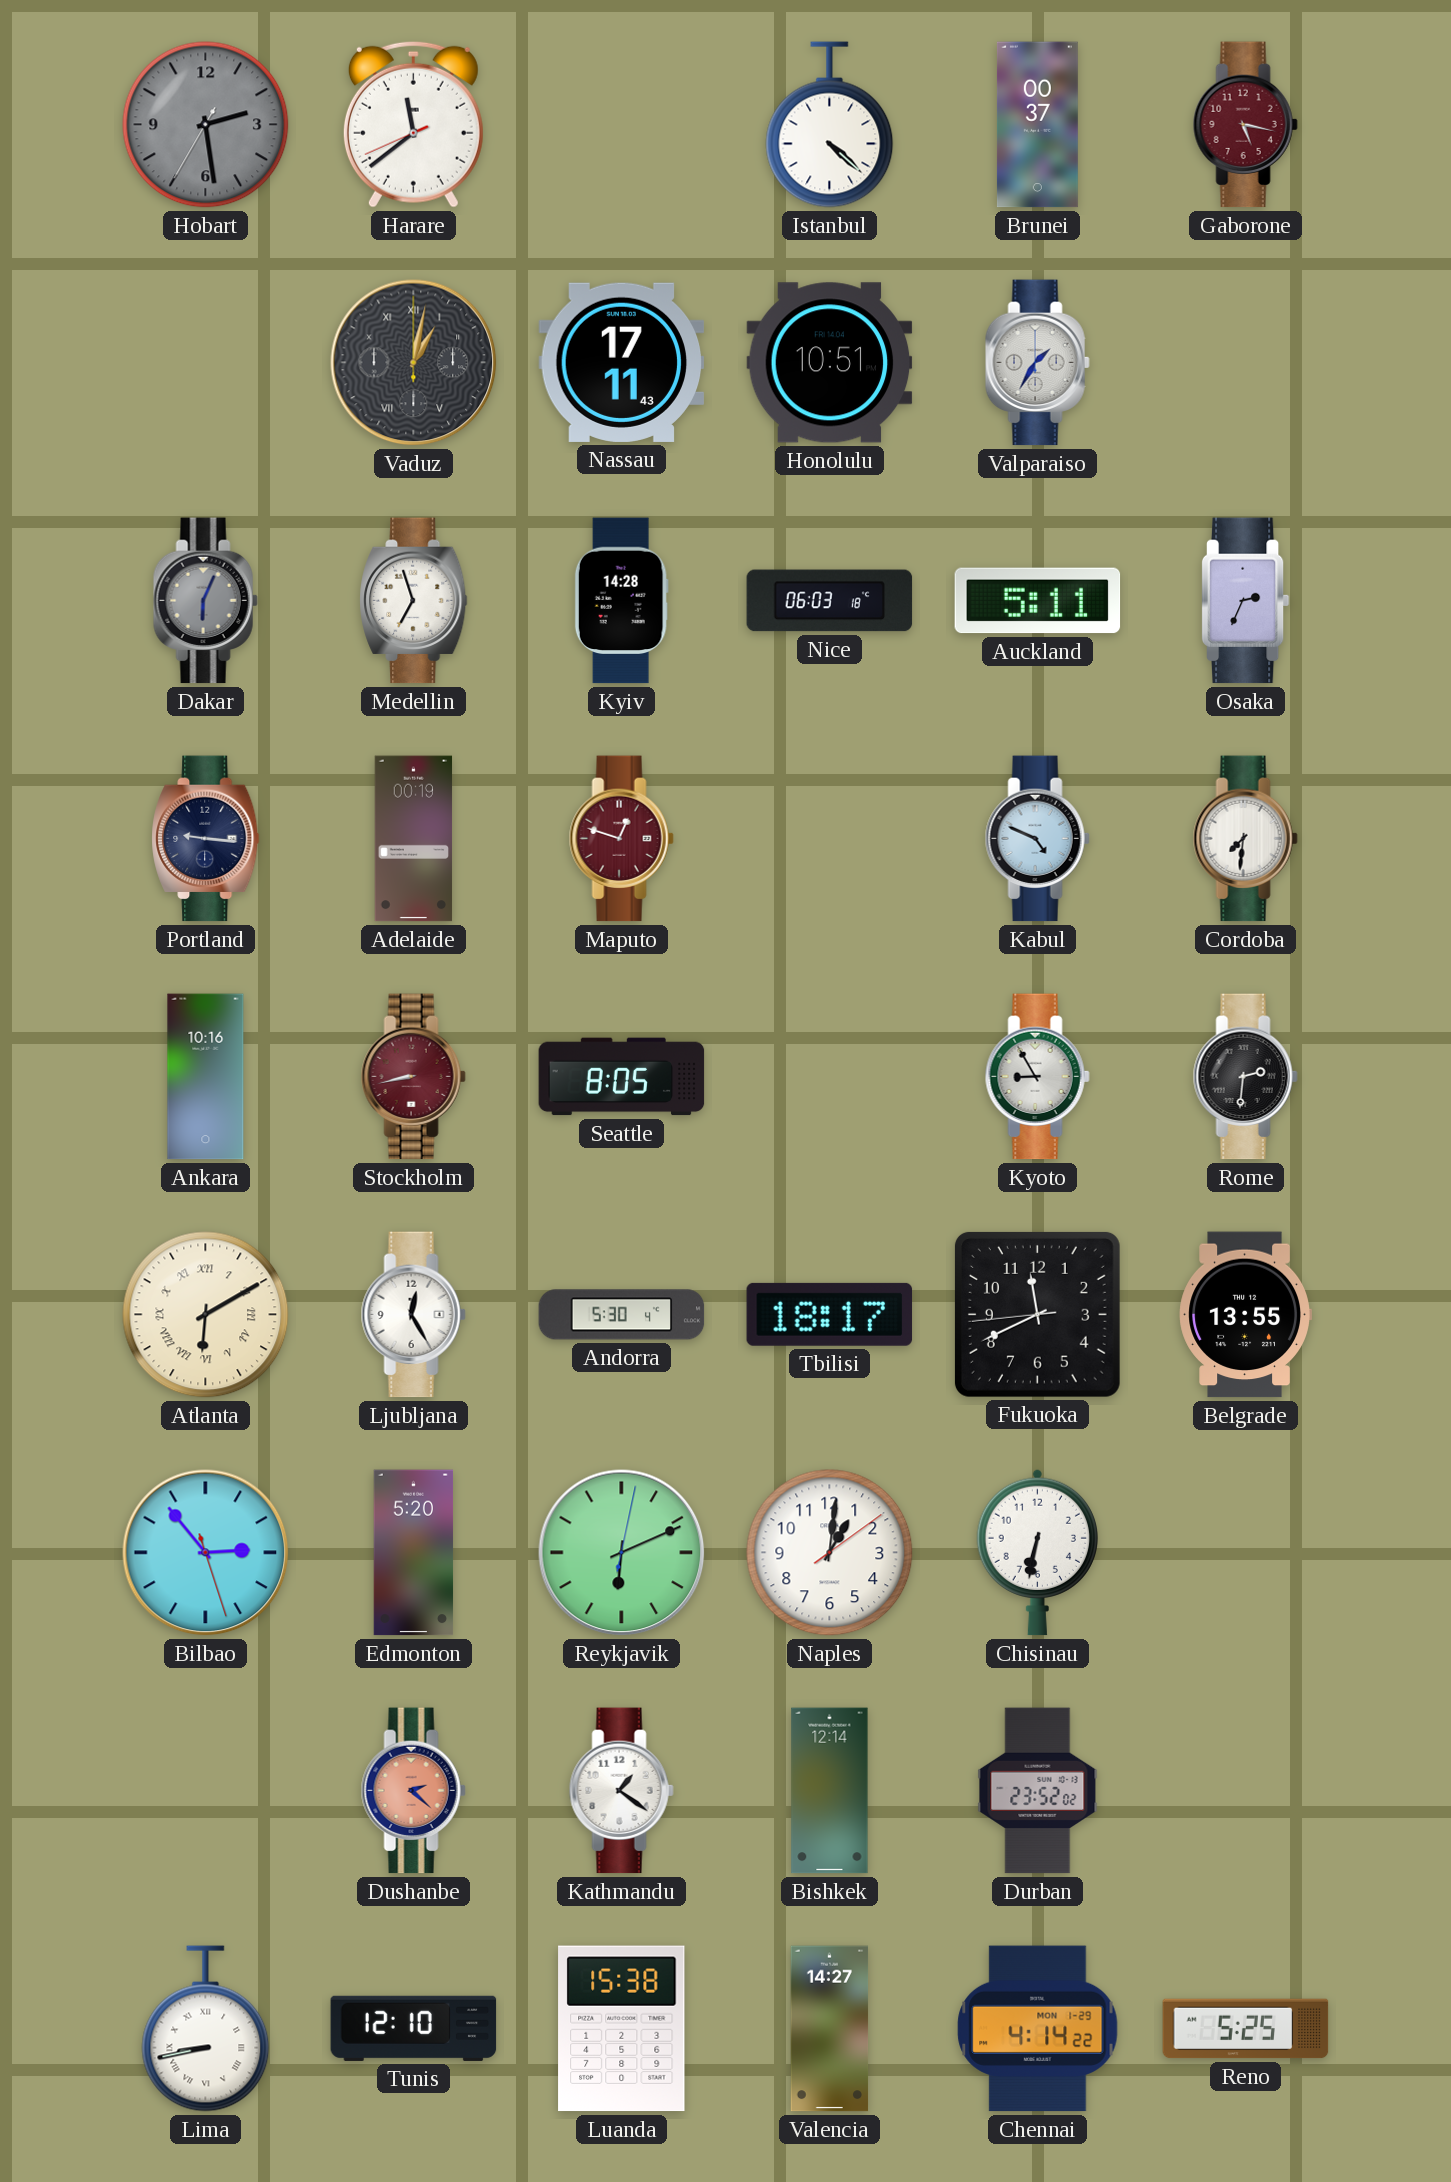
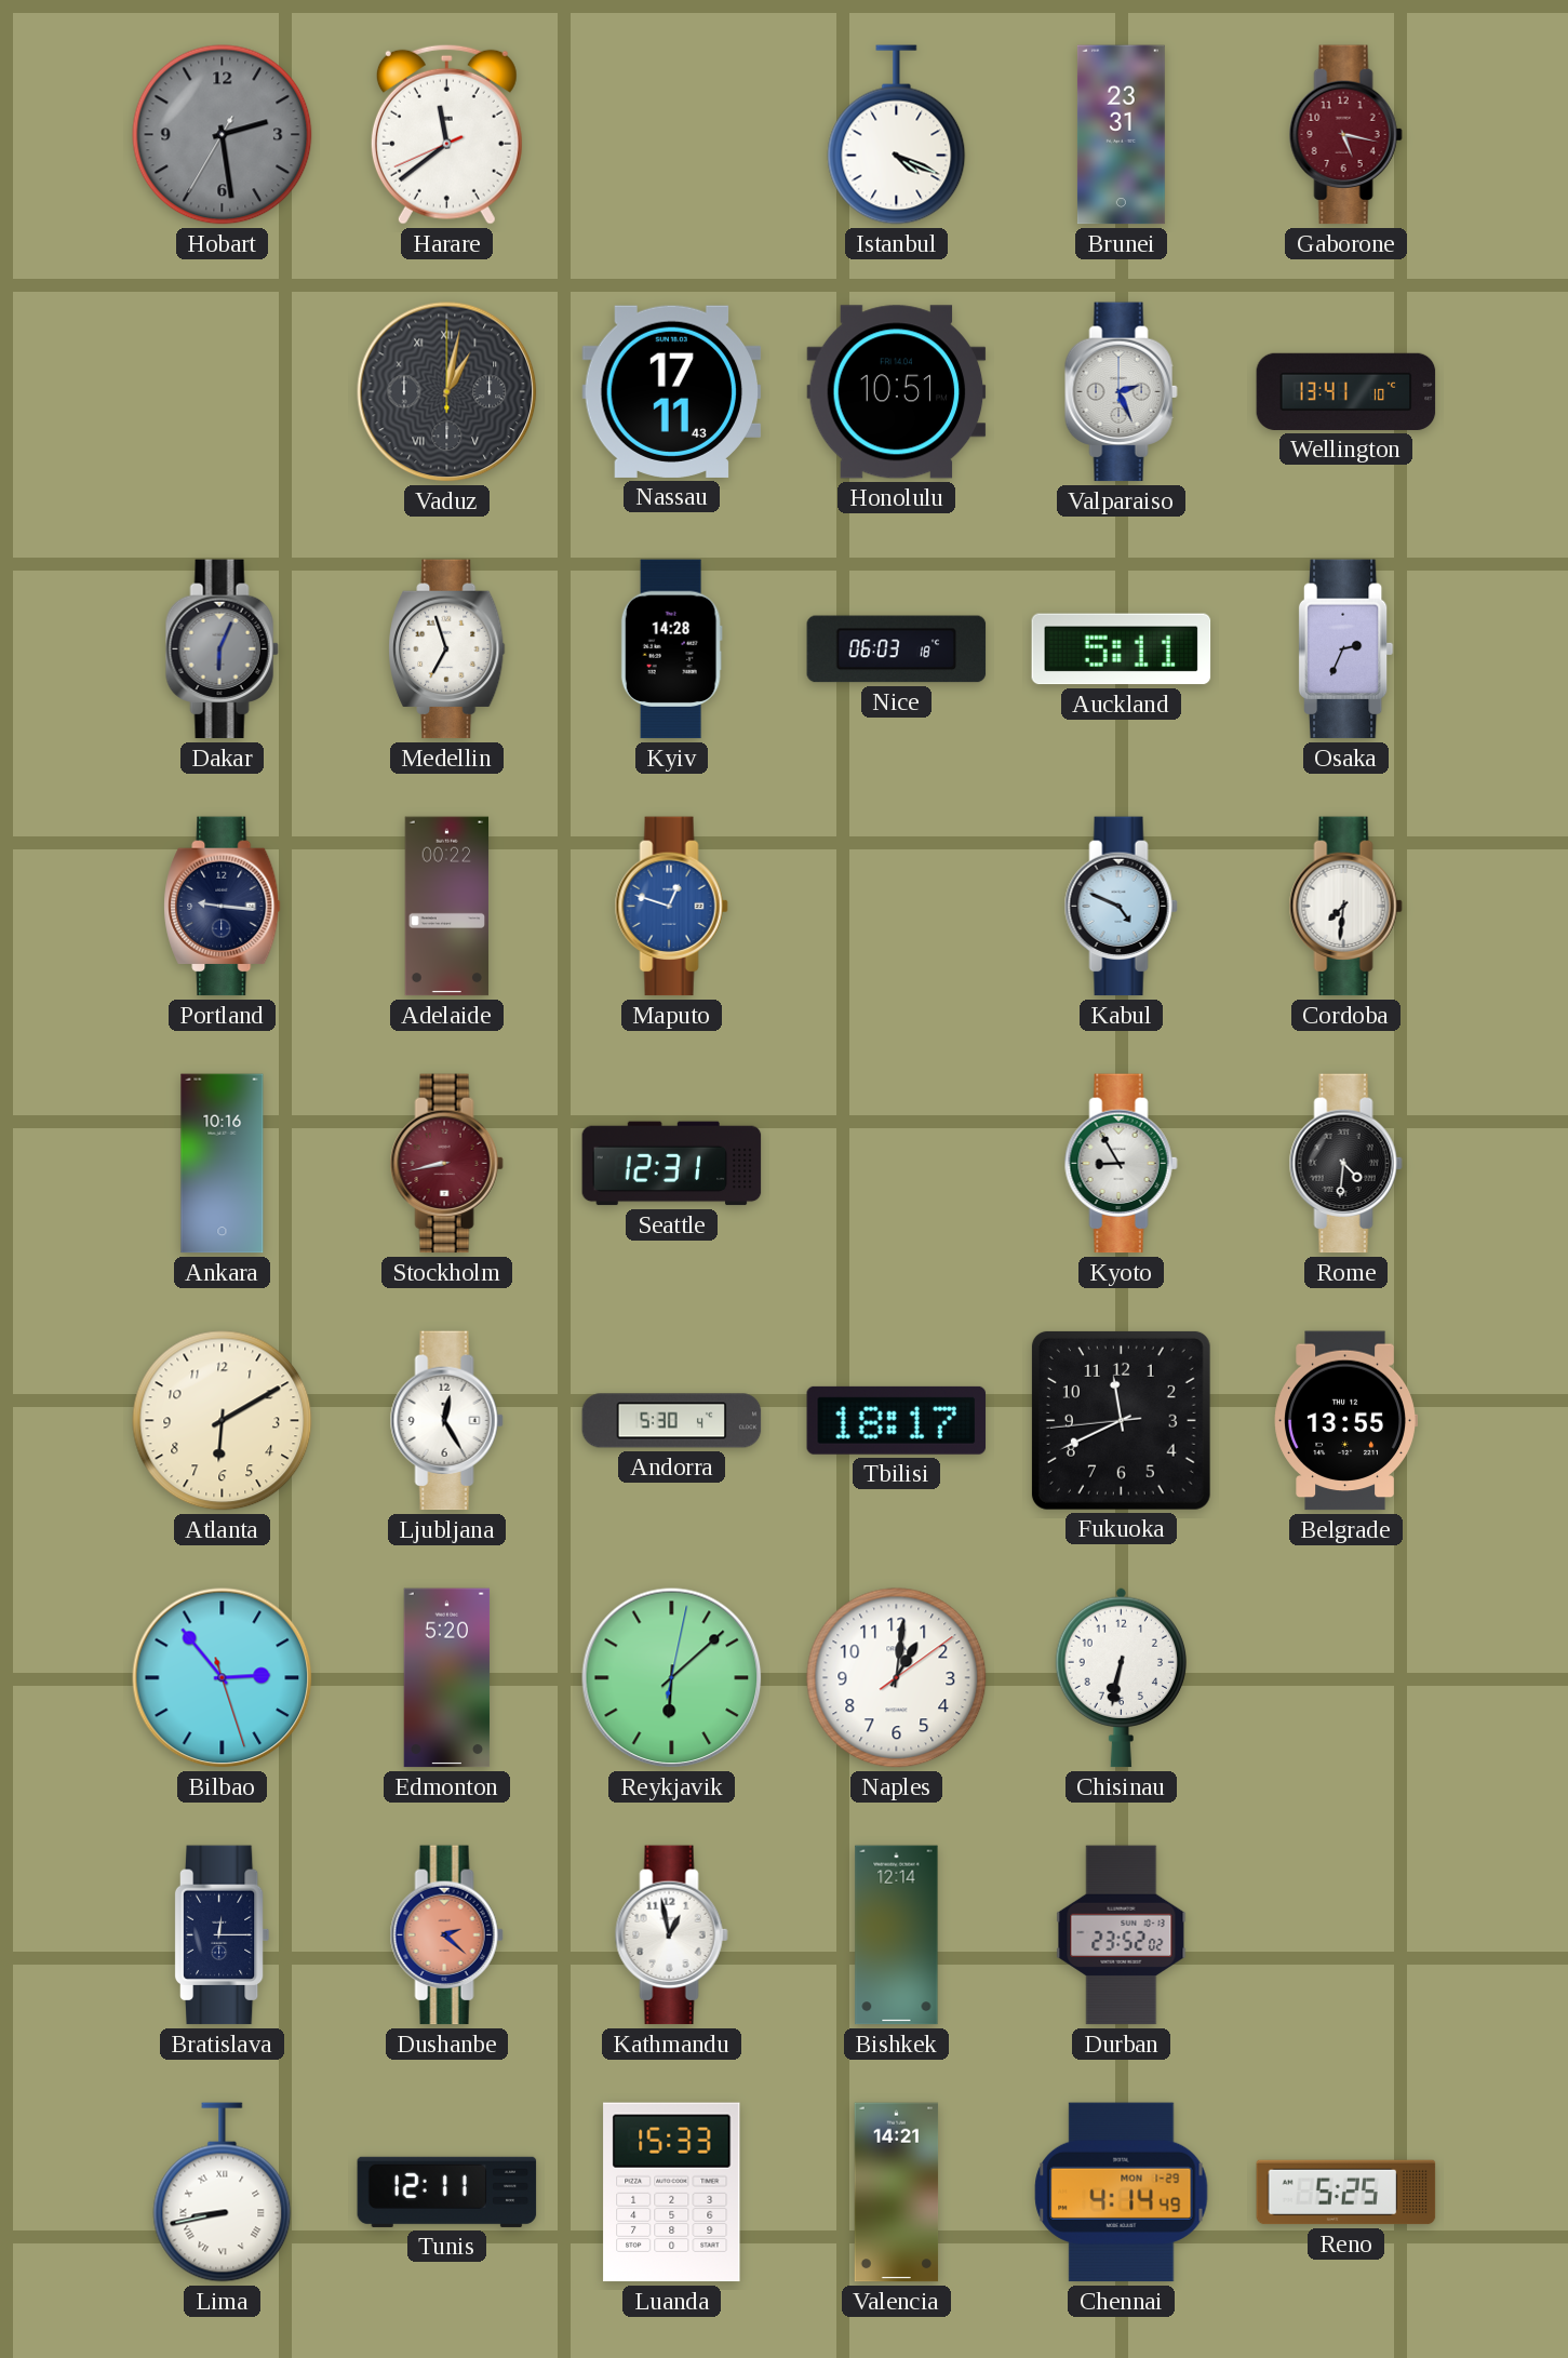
Istanbul: 4:22 -> 4:19
Brunei: 00:37 -> 23:31
Valparaiso: 1:35 -> 2:26
Wellington: none -> 13:41
Adelaide: 00:19 -> 00:22
Maputo dial: burgundy -> blue
Seattle: 8:05 -> 12:31
Rome: 2:31 -> 4:31
Atlanta numerals: Roman -> Arabic
Reykjavik: 6:11 -> 6:08
Bratislava: none -> 12:15
Kathmandu: 1:21 -> 12:58
Tunis: 12:10 -> 12:11
Luanda: 15:38 -> 15:33
Valencia: 14:27 -> 14:21
Chennai: 4:14:22 -> 4:14:49
